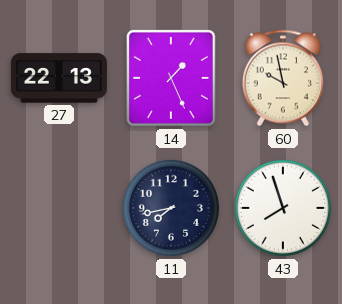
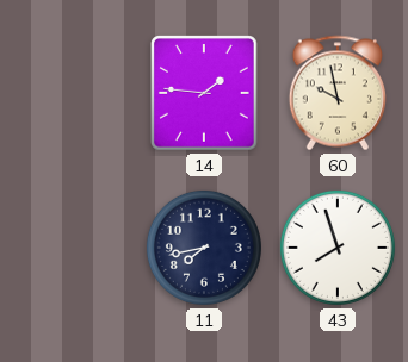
27: 22:13 -> none
14: 1:26 -> 1:46
